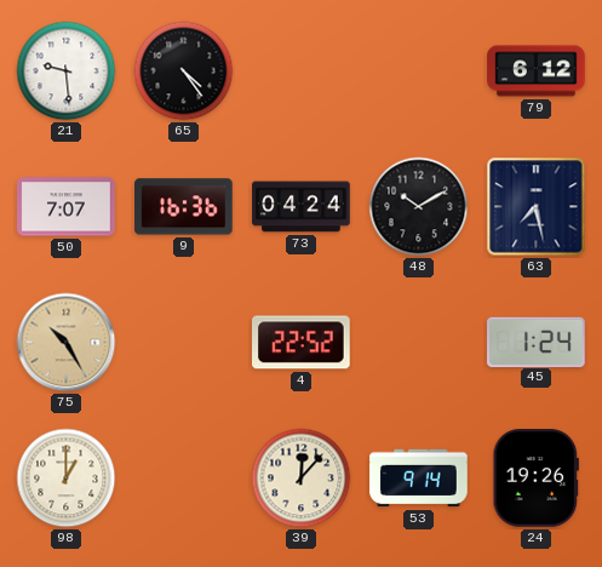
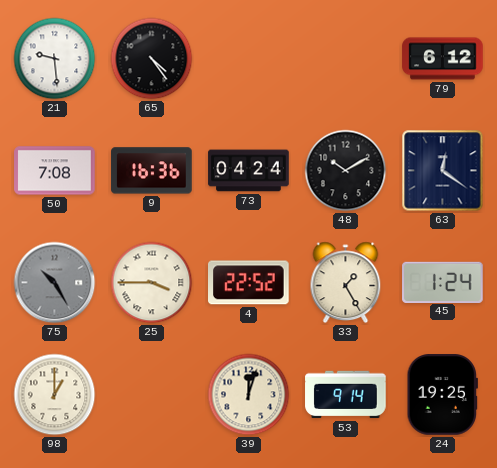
50: 7:07 -> 7:08
63: 7:28 -> 12:21
75 dial: champagne -> grey
25: none -> 3:45
33: none -> 1:25
39: 12:07 -> 12:03
24: 19:26 -> 19:25
